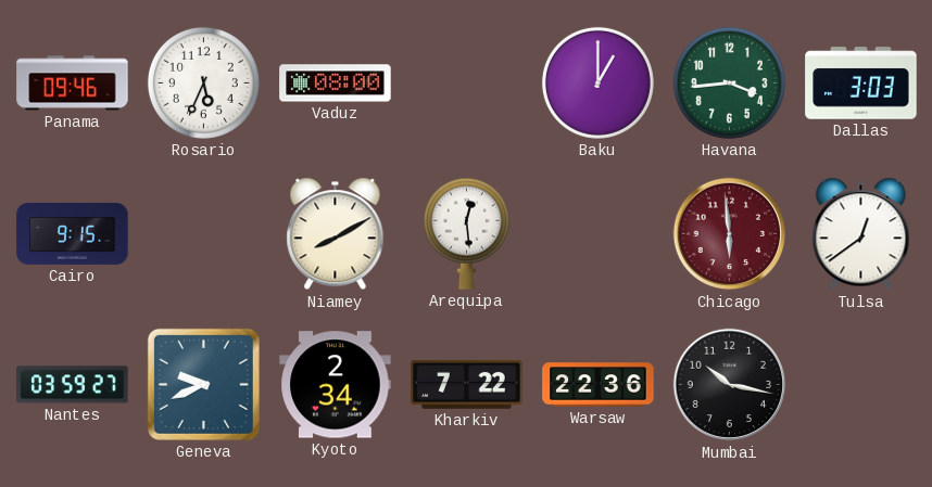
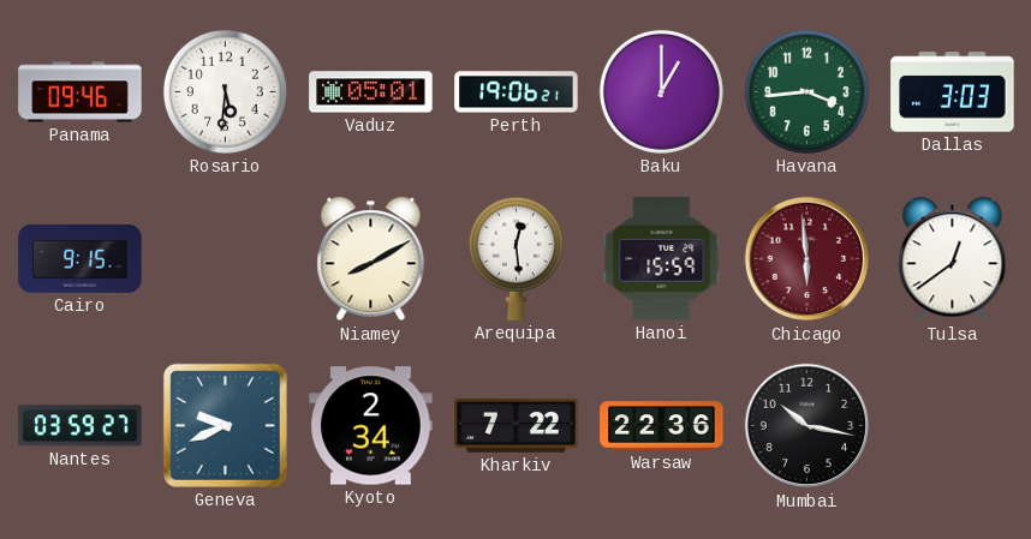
Rosario: 5:34 -> 5:31
Vaduz: 08:00 -> 05:01
Perth: none -> 19:06
Hanoi: none -> 15:59
